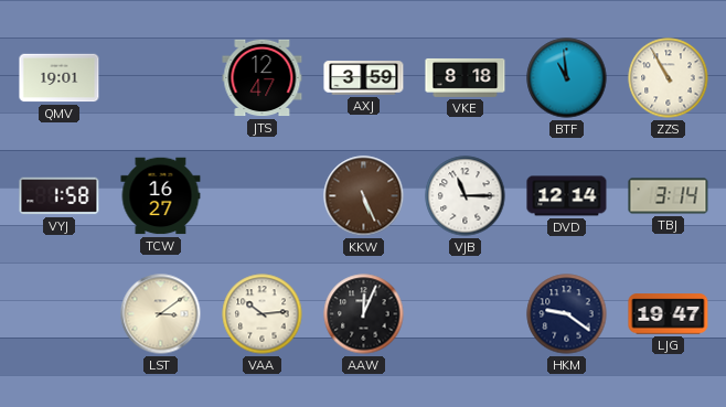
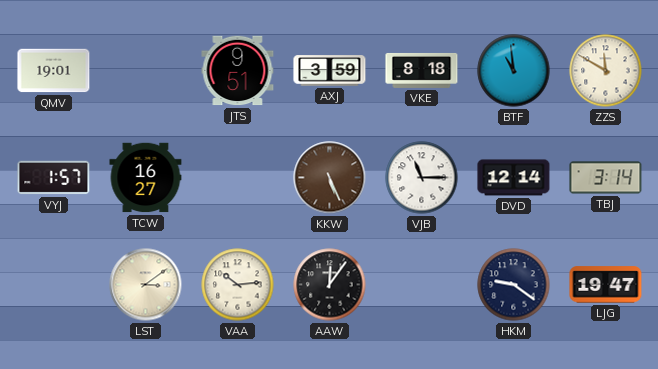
JTS: 12:47 -> 9:51
ZZS: 10:55 -> 11:50
VYJ: 1:58 -> 1:57
AAW: 12:04 -> 12:06
